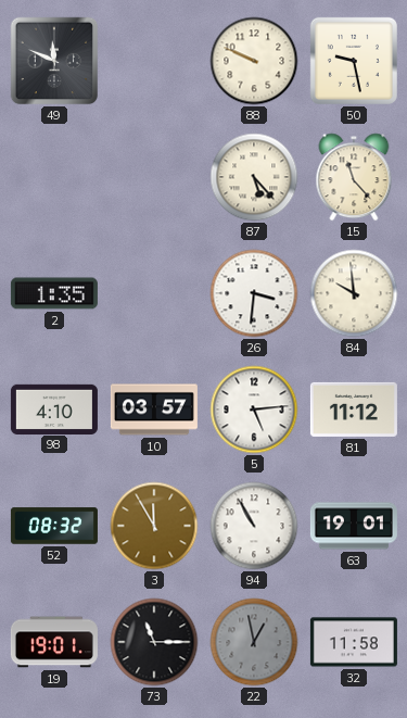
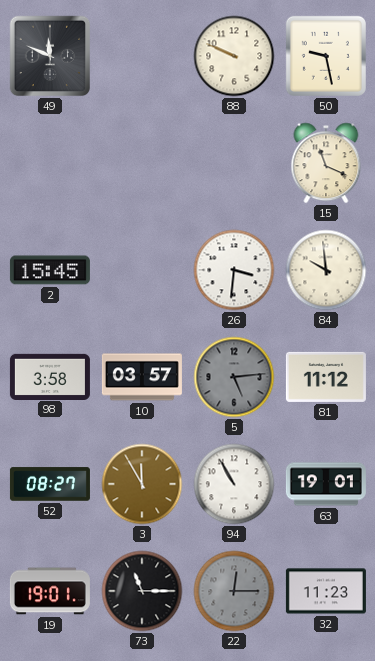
87: 5:23 -> none
15: 11:23 -> 11:19
2: 1:35 -> 15:45
98: 4:10 -> 3:58
5 dial: white -> grey
52: 08:32 -> 08:27
22: 12:58 -> 12:15
32: 11:58 -> 11:23
